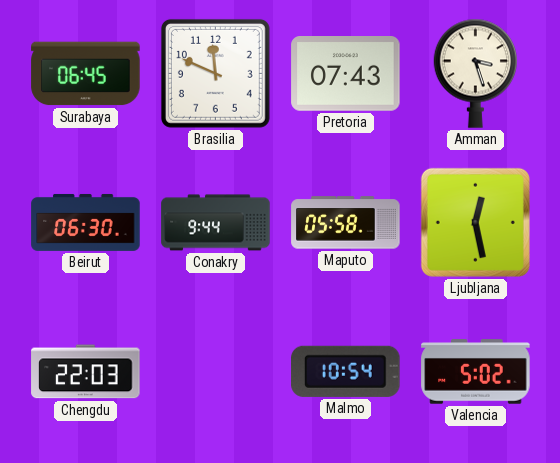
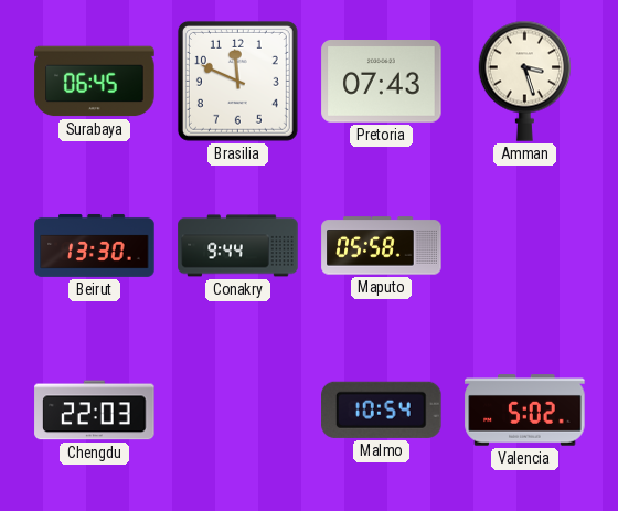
Beirut: 06:30 -> 13:30
Ljubljana: 12:28 -> none
